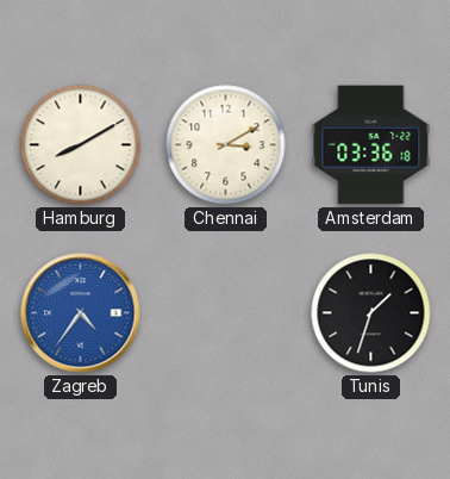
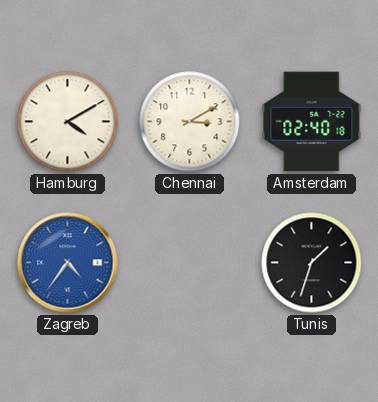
Hamburg: 8:10 -> 4:10
Amsterdam: 03:36 -> 02:40
